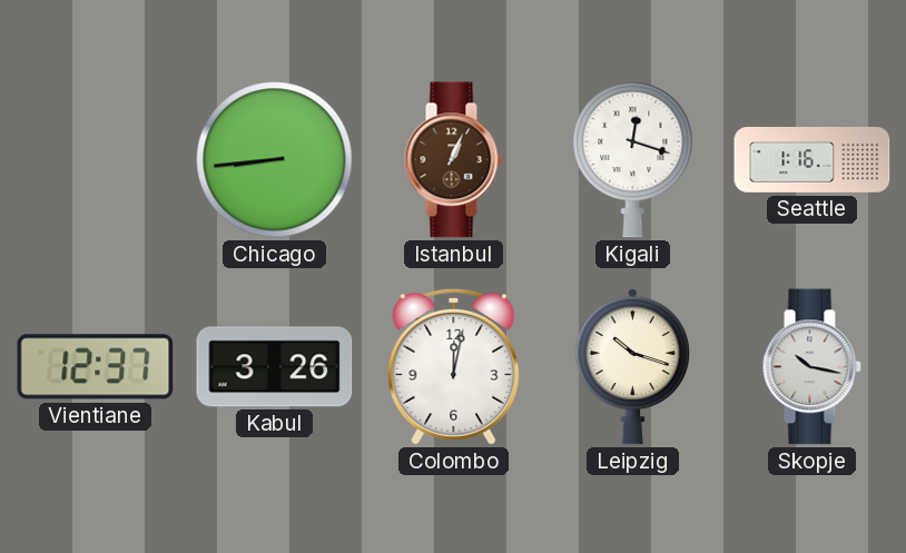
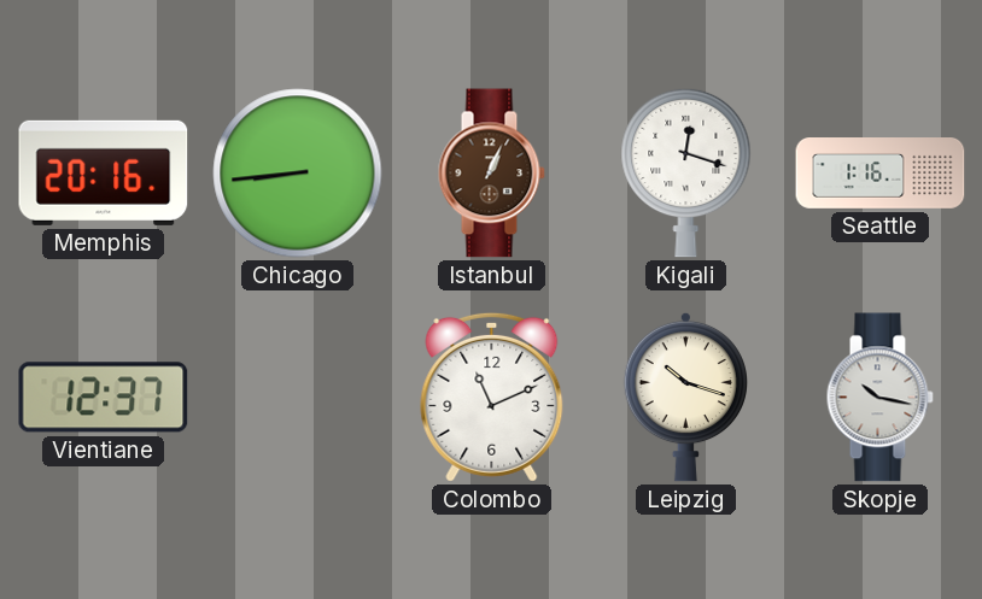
Memphis: none -> 20:16
Kabul: 3:26 -> none
Colombo: 12:02 -> 11:11
